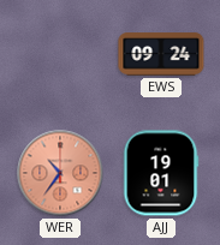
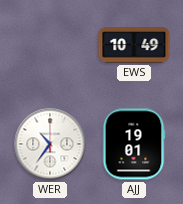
EWS: 09:24 -> 10:49
WER dial: salmon -> white
